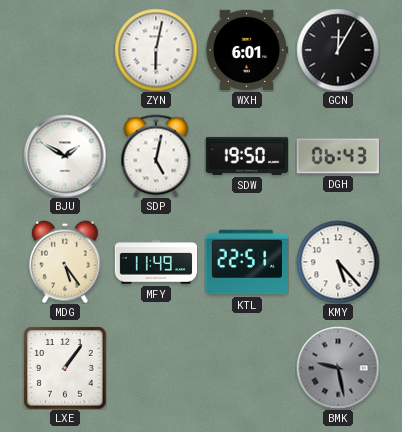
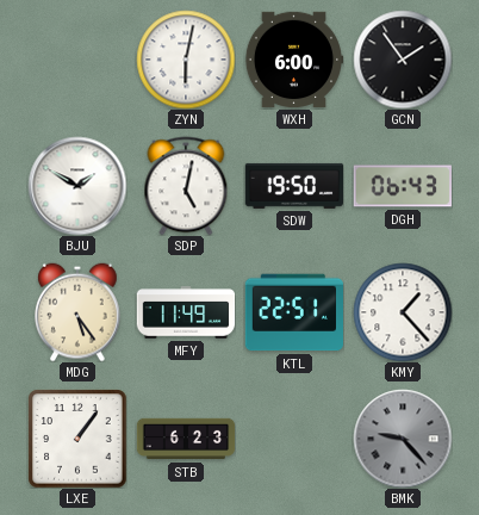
WXH: 6:01 -> 6:00
GCN: 12:05 -> 1:54
KMY: 5:23 -> 1:23
STB: none -> 6:23
BMK: 9:28 -> 9:23
